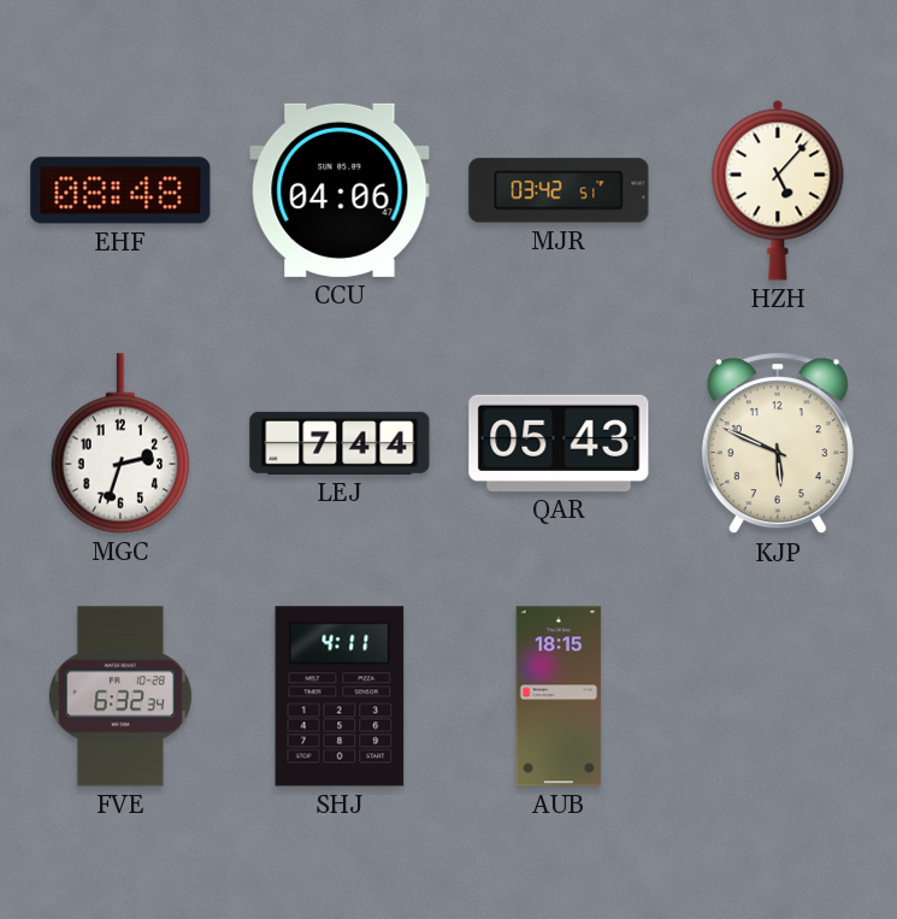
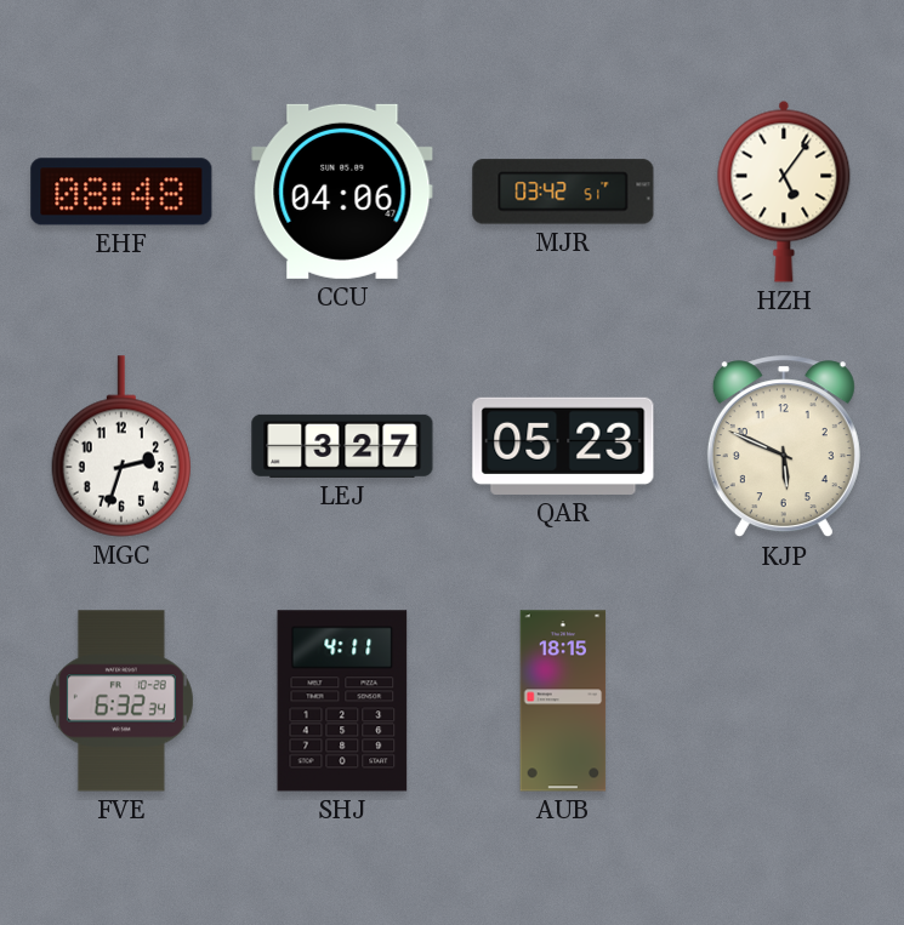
HZH: 5:07 -> 5:06
LEJ: 7:44 -> 3:27
QAR: 05:43 -> 05:23
